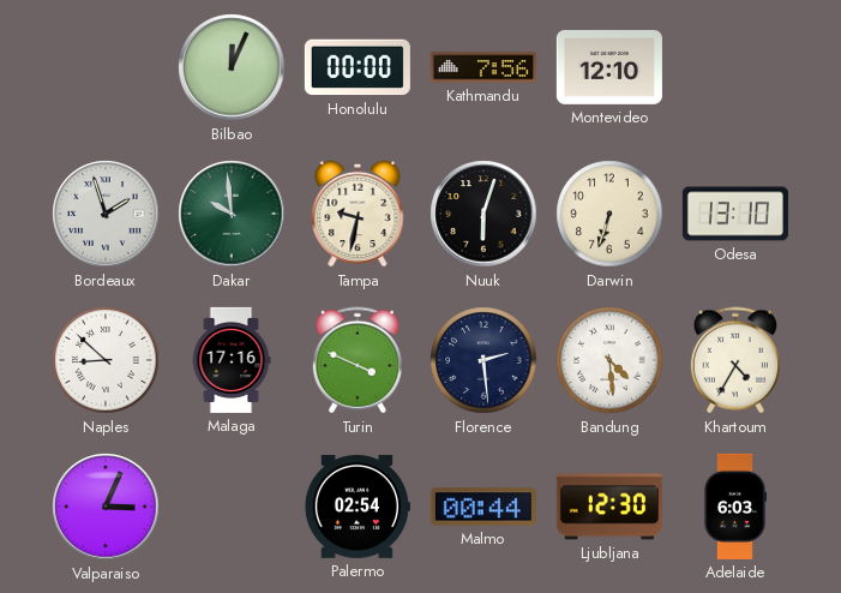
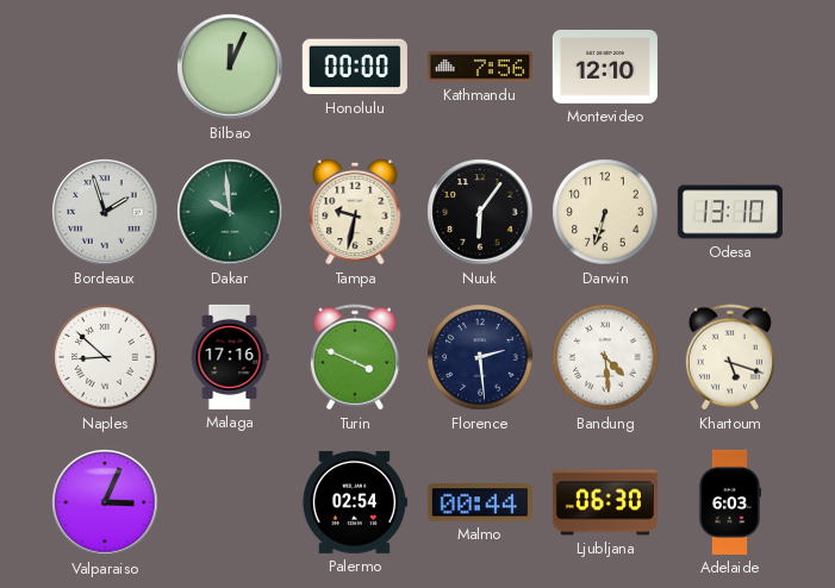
Nuuk: 6:03 -> 6:06
Khartoum: 4:35 -> 5:18
Ljubljana: 12:30 -> 06:30
